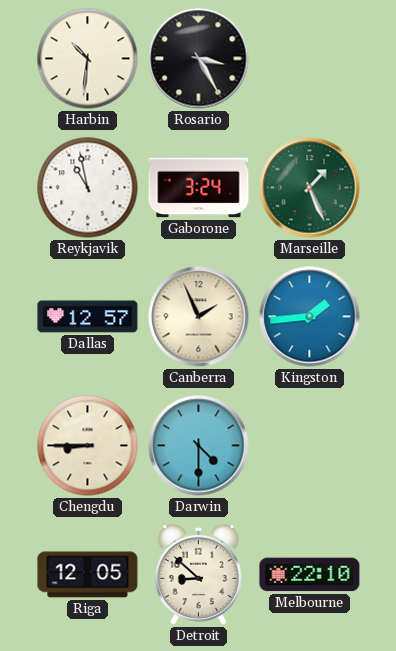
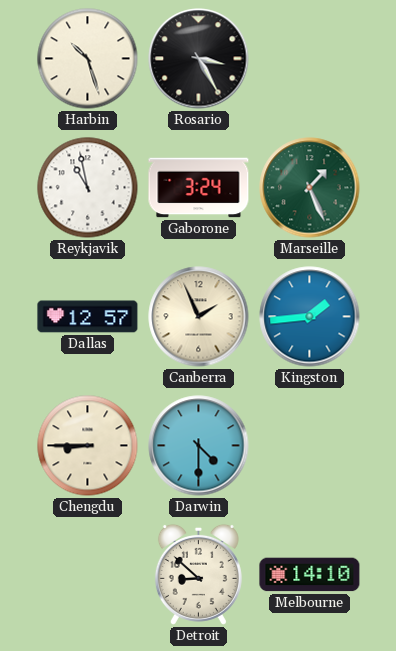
Harbin: 10:31 -> 10:27
Riga: 12:05 -> none
Melbourne: 22:10 -> 14:10
